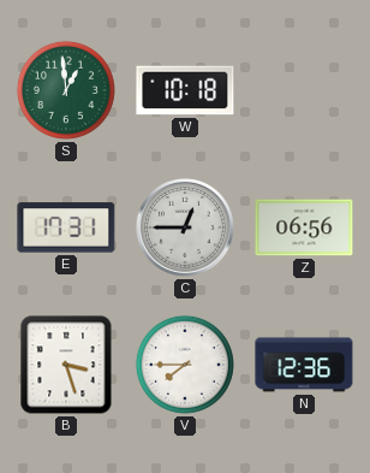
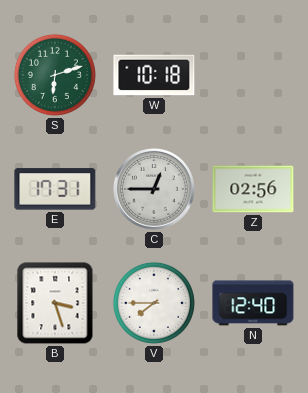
S: 12:59 -> 6:12
Z: 06:56 -> 02:56
N: 12:36 -> 12:40
